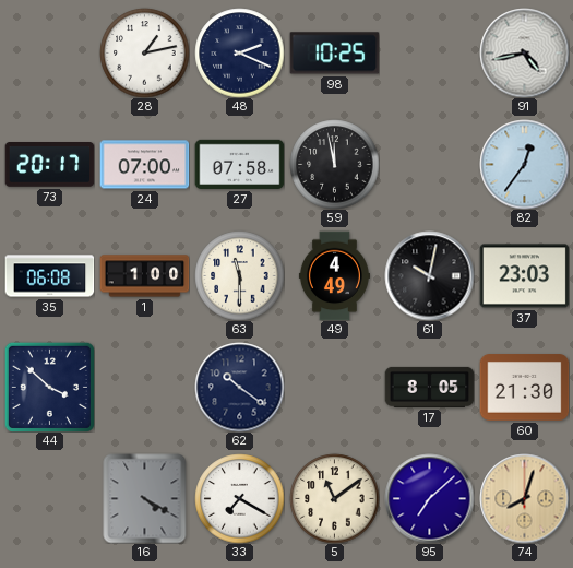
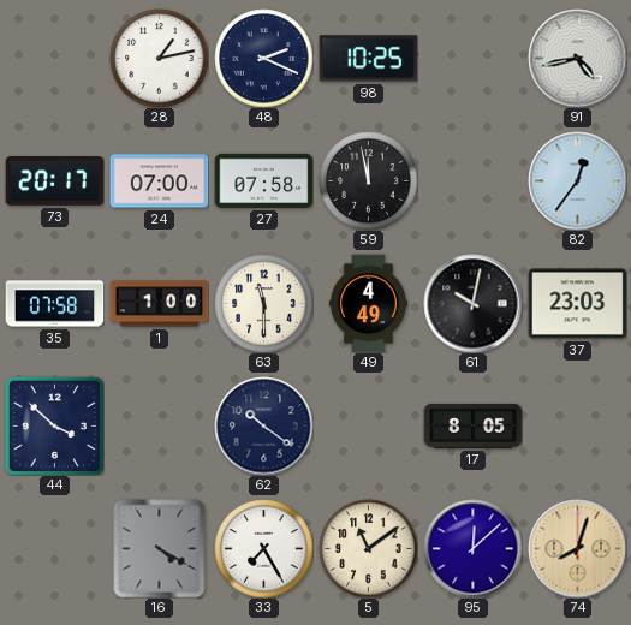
35: 06:08 -> 07:58
60: 21:30 -> none
33: 7:20 -> 7:25
95: 7:08 -> 12:08
